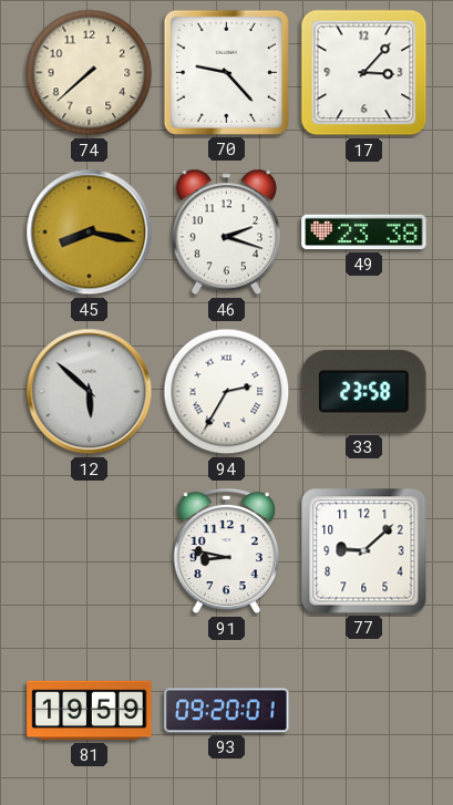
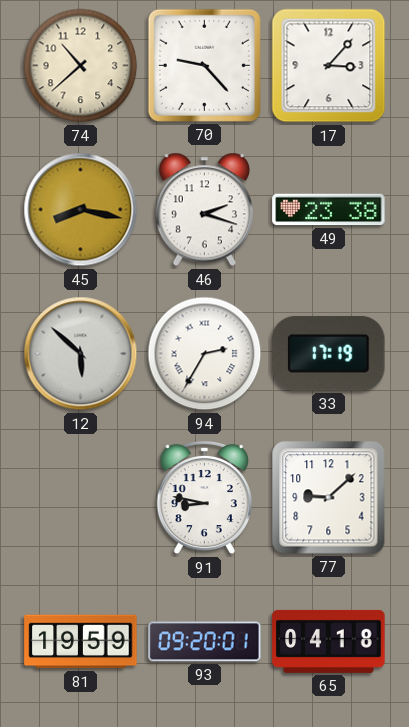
74: 7:38 -> 10:38
33: 23:58 -> 17:19
65: none -> 04:18
